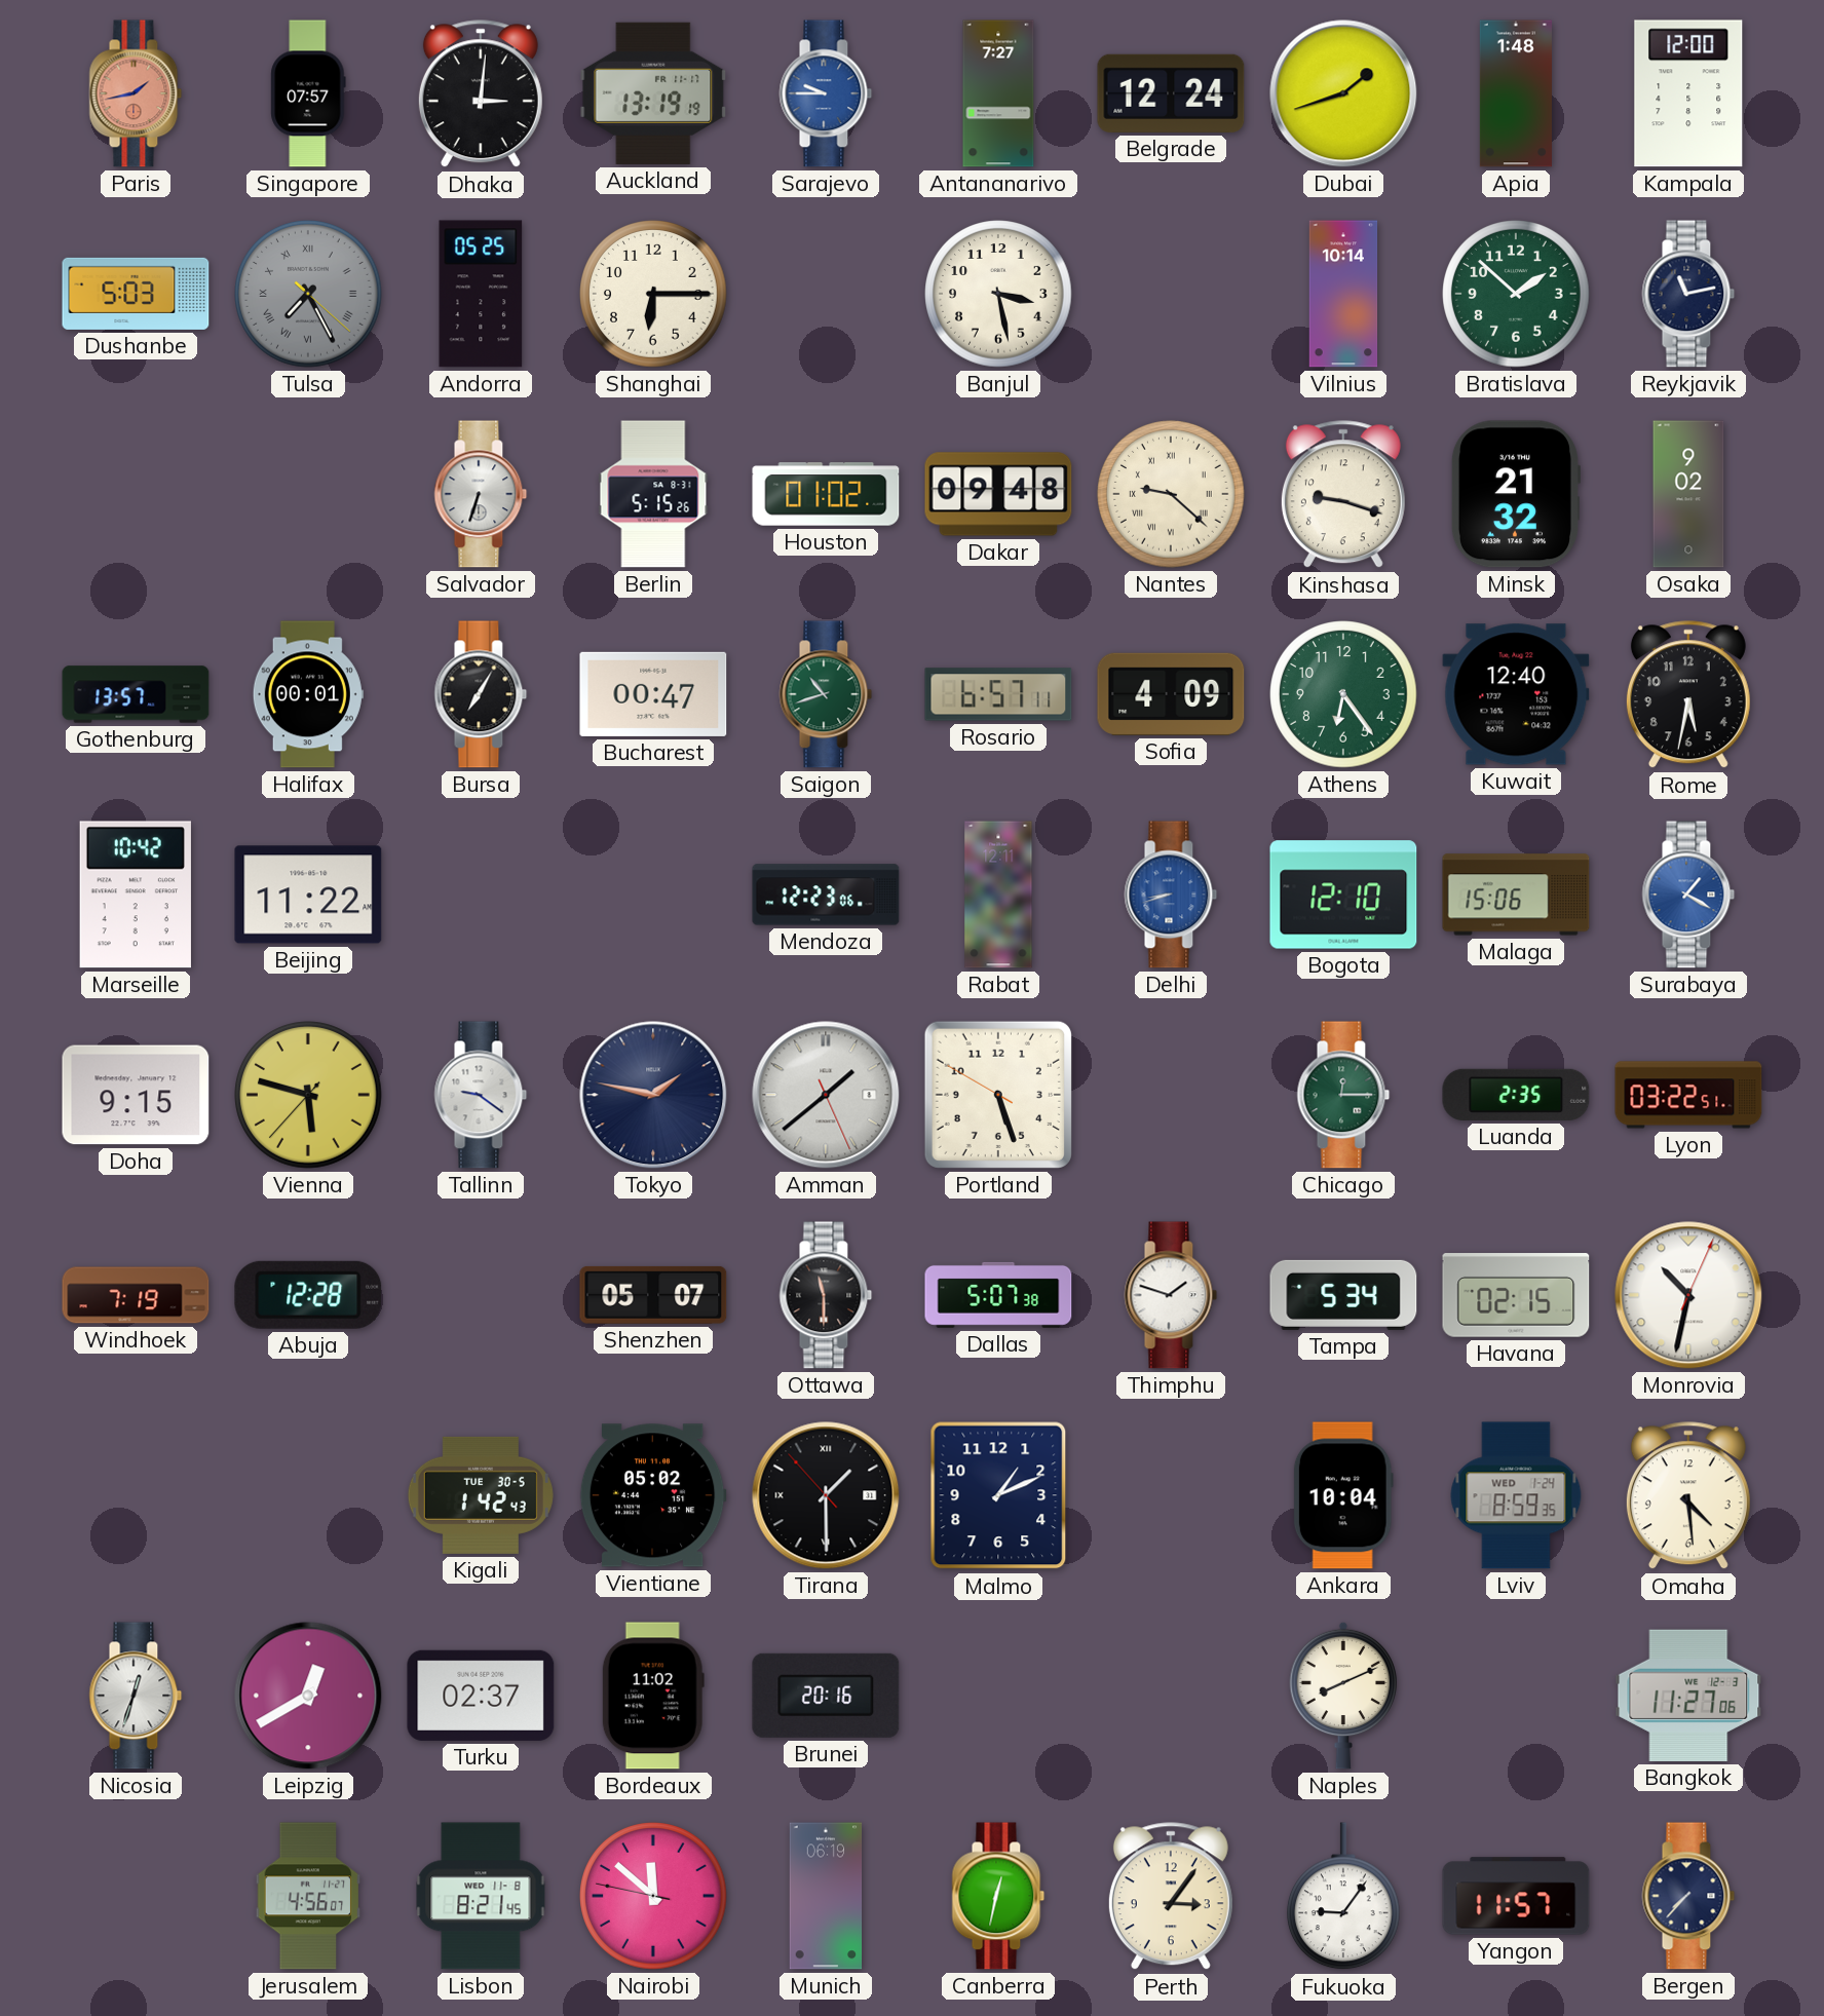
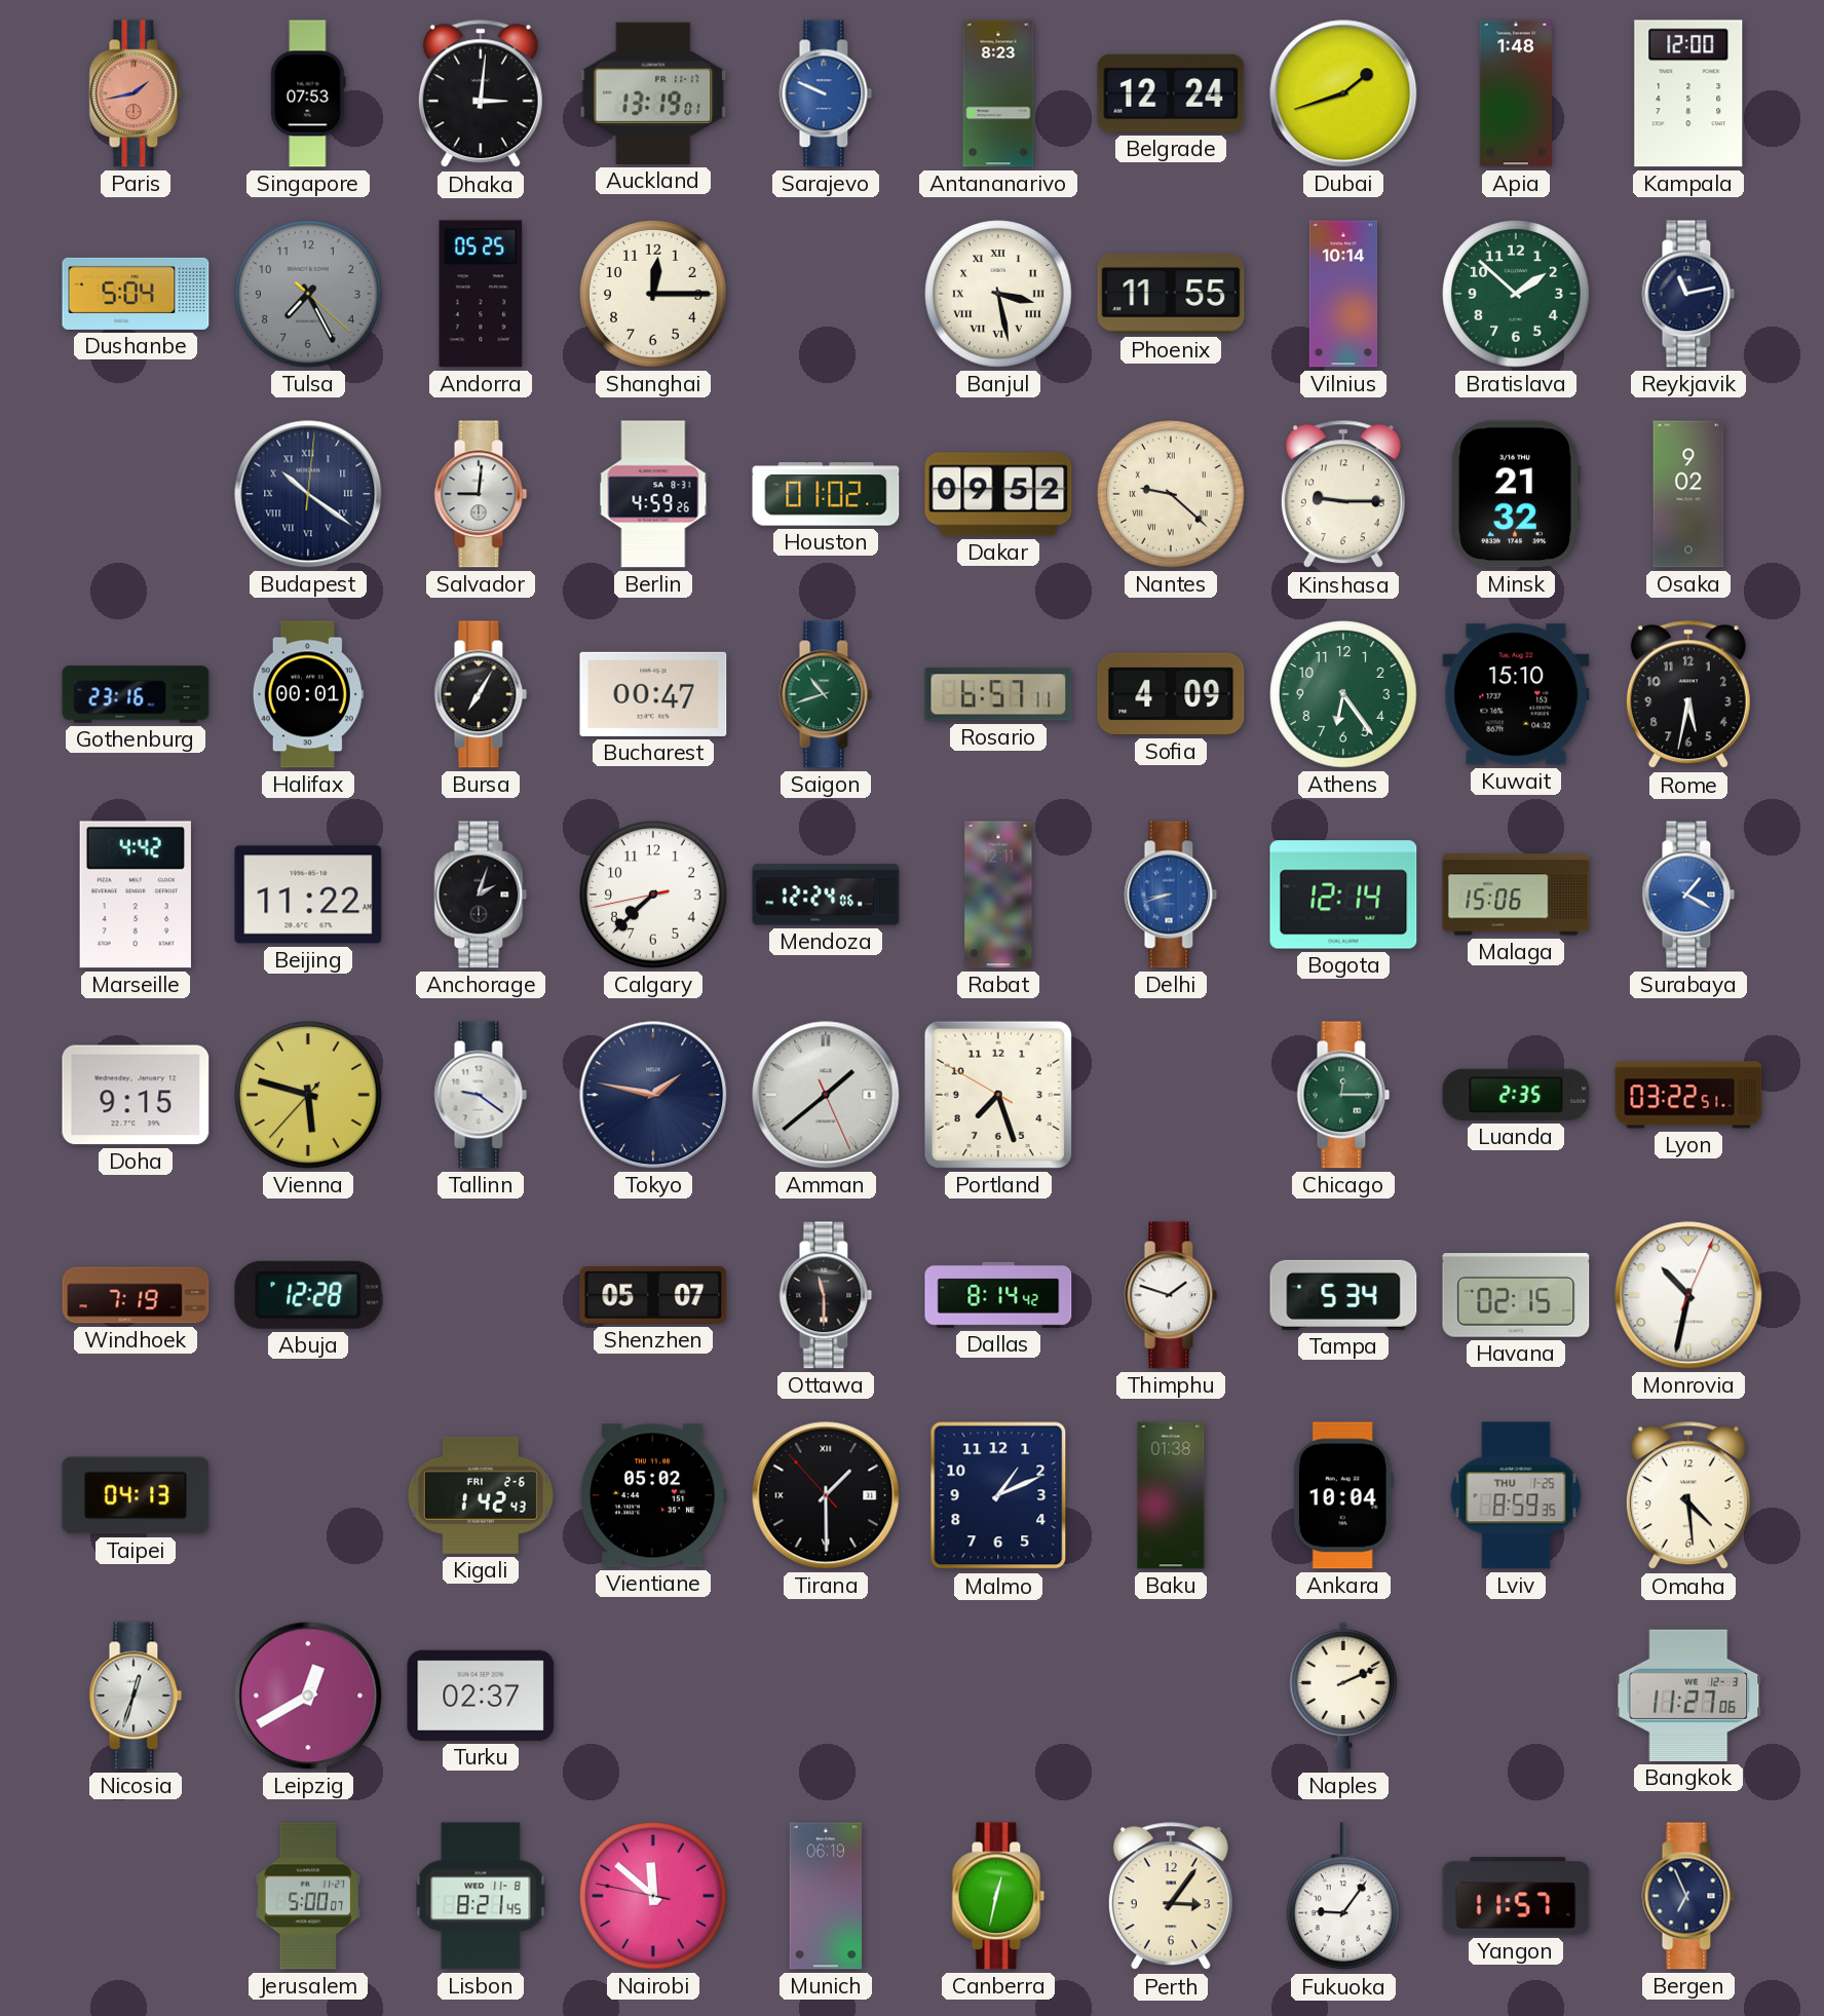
Singapore: 07:57 -> 07:53
Auckland: 13:19:19 -> 13:19:01
Sarajevo: 9:45 -> 9:49
Antananarivo: 7:27 -> 8:23
Dushanbe: 5:03 -> 5:04
Tulsa numerals: Roman -> Arabic
Shanghai: 6:15 -> 12:15
Banjul numerals: Arabic -> Roman
Phoenix: none -> 11:55
Budapest: none -> 10:21
Salvador: 6:33 -> 9:01
Berlin: 5:15 -> 4:59
Dakar: 09:48 -> 09:52
Kinshasa: 9:18 -> 9:15
Gothenburg: 13:57 -> 23:16
Kuwait: 12:40 -> 15:10
Marseille: 10:42 -> 4:42
Anchorage: none -> 2:03
Calgary: none -> 7:37
Mendoza: 12:23 -> 12:24
Bogota: 12:10 -> 12:14
Portland: 5:26 -> 7:26
Dallas: 5:07 -> 8:14
Taipei: none -> 04:13
Kigali date: TUE 30-5 -> FRI 2-6
Baku: none -> 01:38
Lviv date: WED 1-24 -> THU 1-25
Bordeaux: 11:02 -> none
Brunei: 20:16 -> none
Naples: 8:11 -> 2:11
Jerusalem: 4:56 -> 5:00
Bergen: 7:37 -> 6:56
